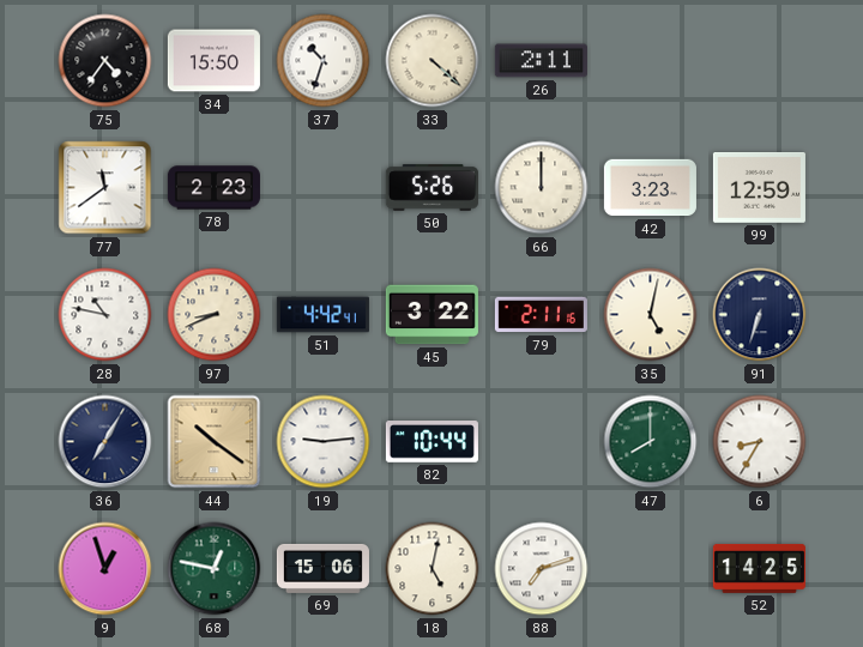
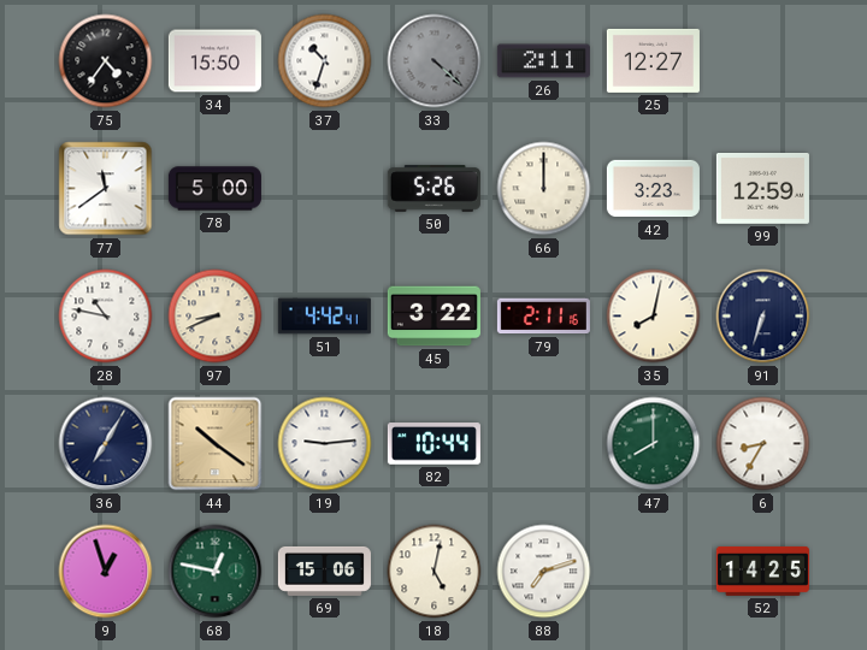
33 dial: cream -> grey
25: none -> 12:27
78: 2:23 -> 5:00
35: 5:02 -> 8:02
